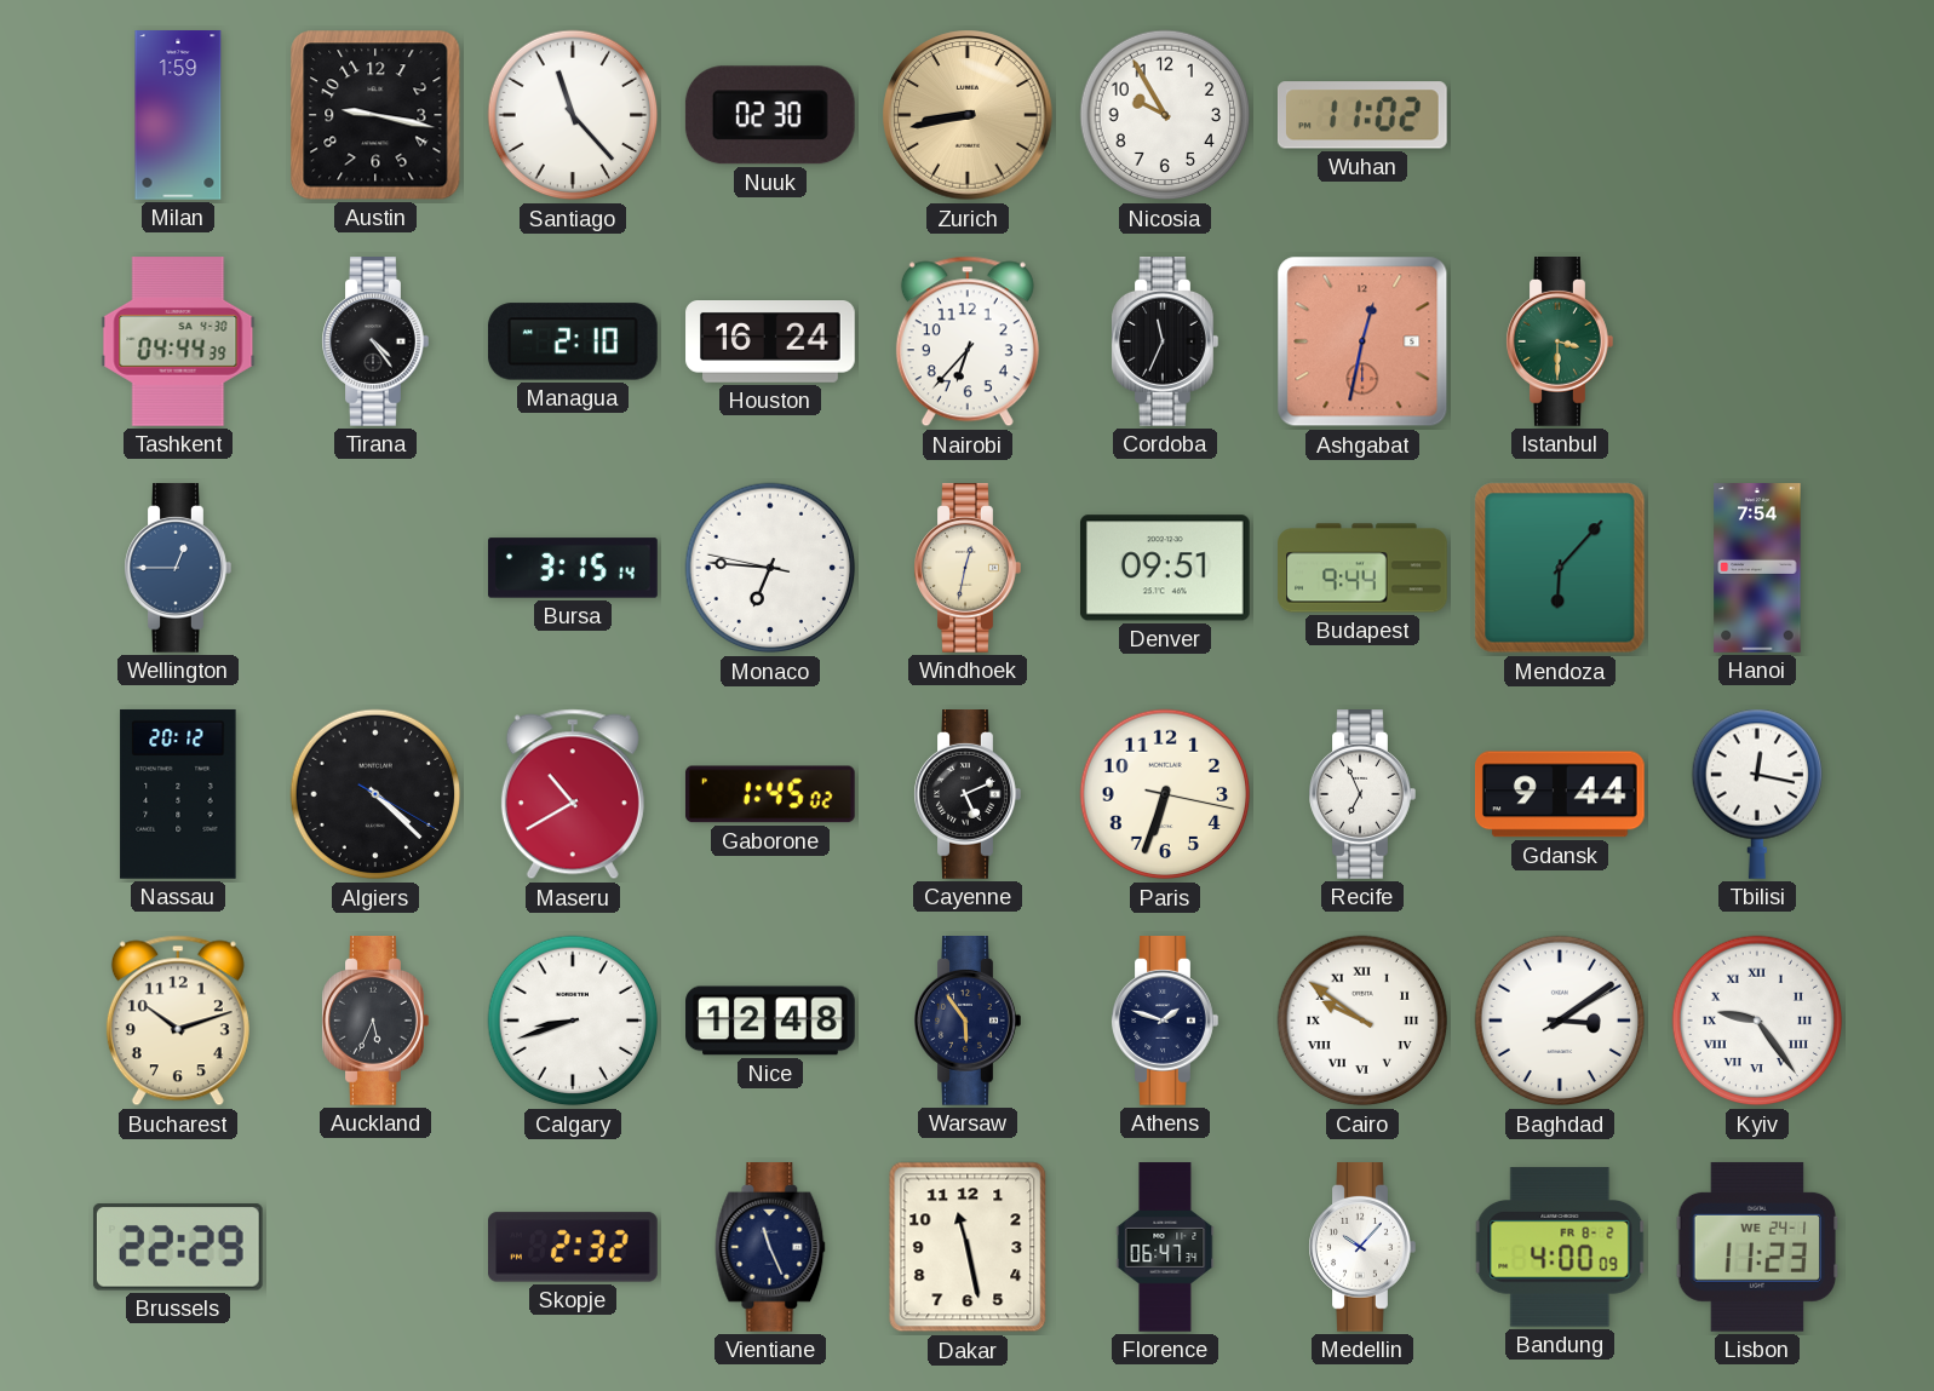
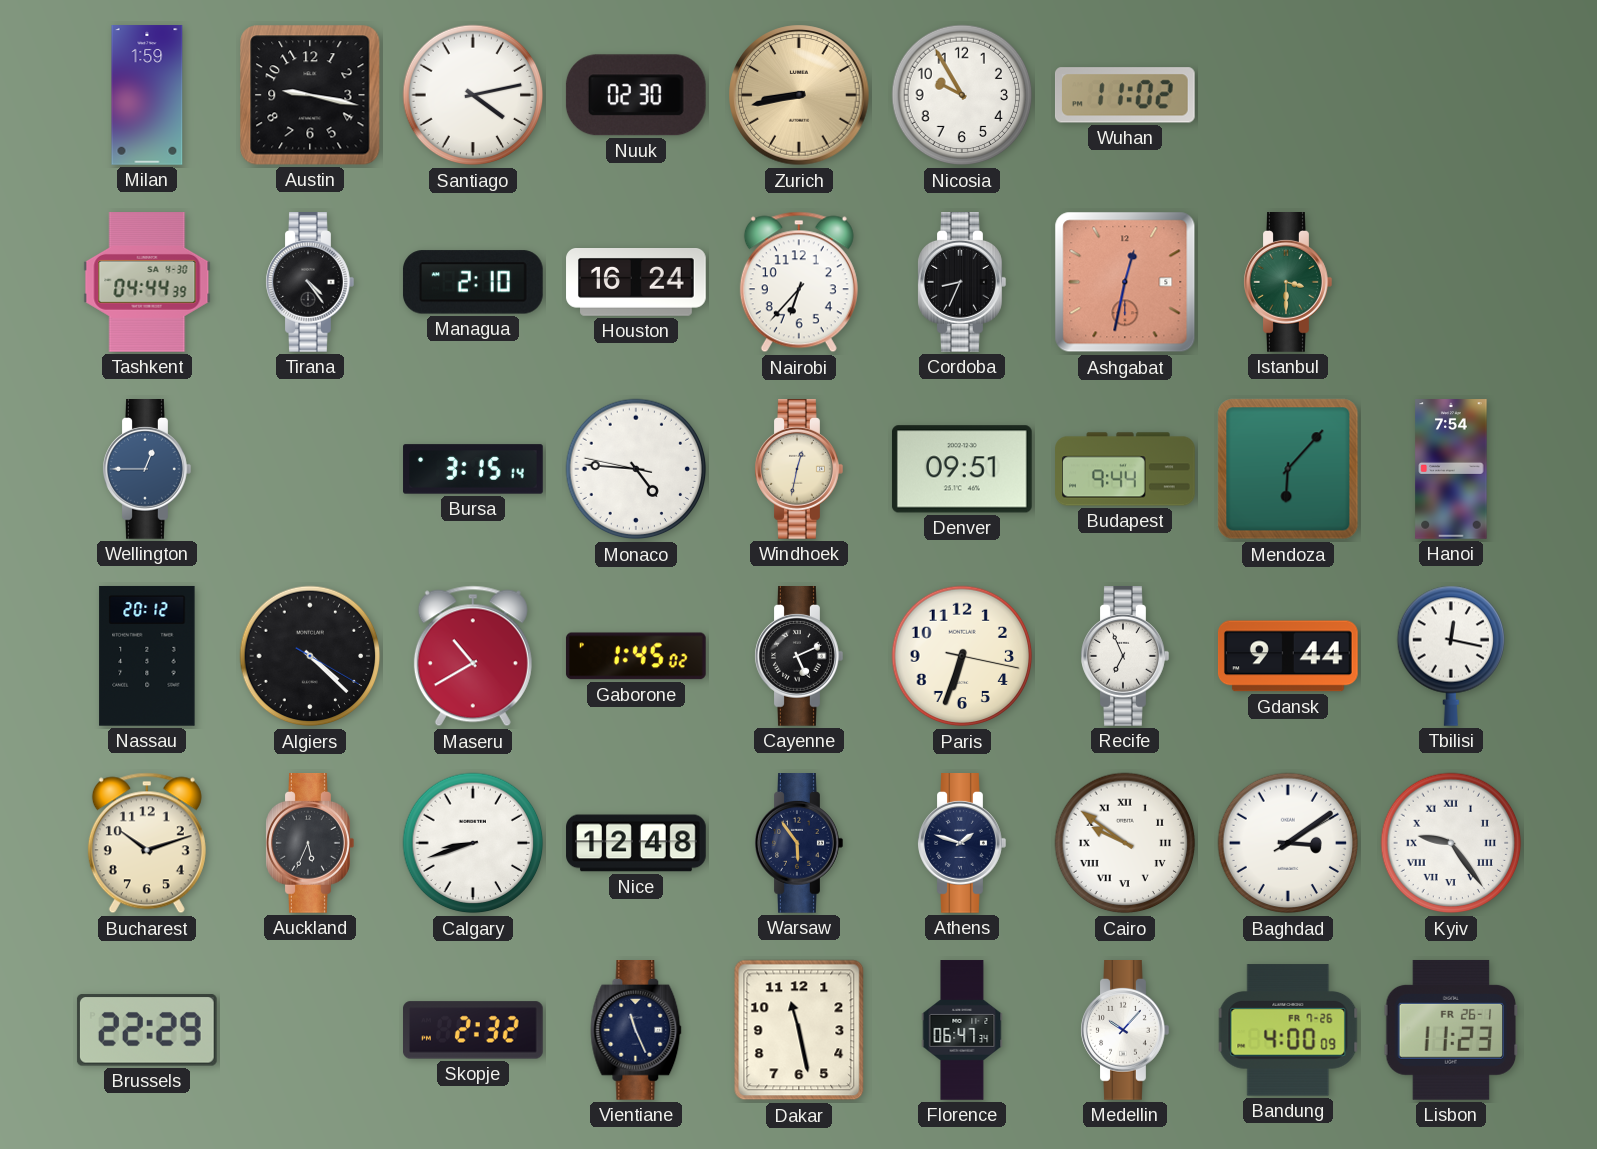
Santiago: 11:23 -> 4:13
Cordoba: 11:34 -> 8:34
Monaco: 6:45 -> 4:45
Bandung date: FR 8-2 -> FR 7-26
Lisbon date: WE 24-1 -> FR 26-1
